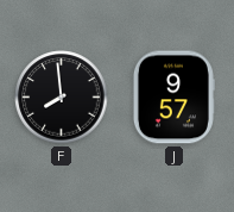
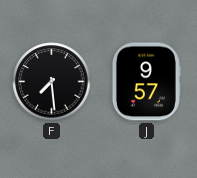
F: 7:59 -> 7:29
